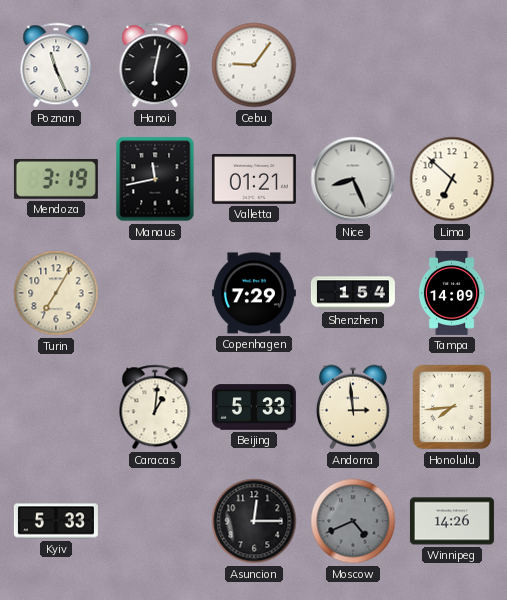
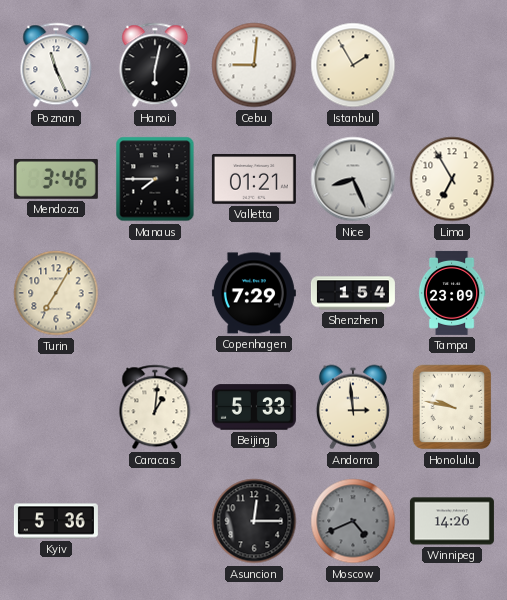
Cebu: 9:06 -> 9:01
Istanbul: none -> 1:55
Mendoza: 3:19 -> 3:46
Manaus: 11:43 -> 7:45
Lima: 6:52 -> 6:55
Tampa: 14:09 -> 23:09
Honolulu: 7:44 -> 9:47
Kyiv: 5:33 -> 5:36
